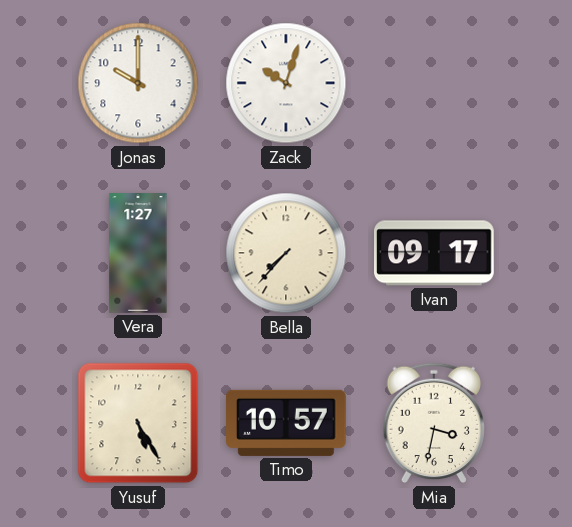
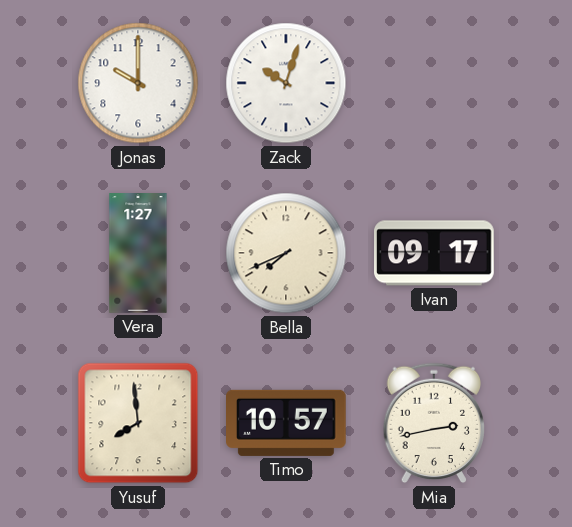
Bella: 7:37 -> 7:41
Yusuf: 5:25 -> 7:59
Mia: 3:32 -> 2:43
